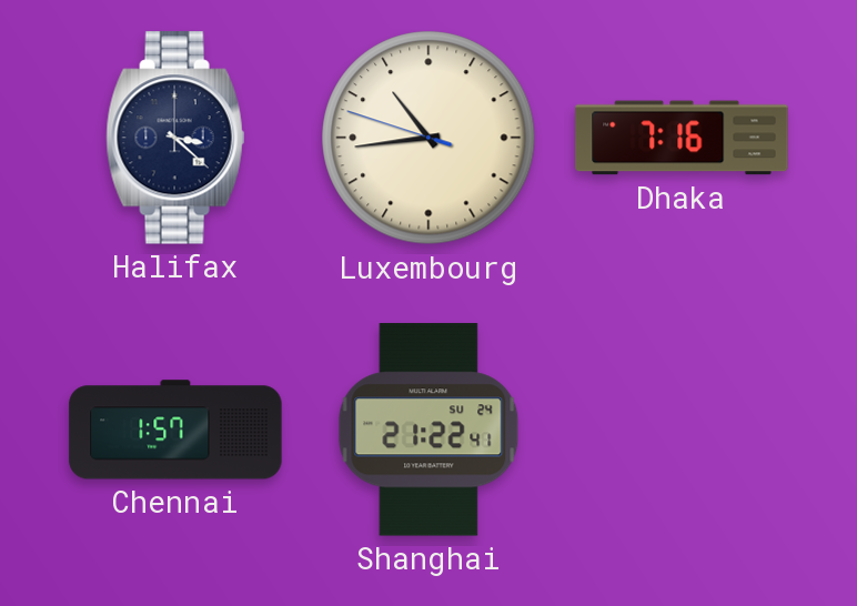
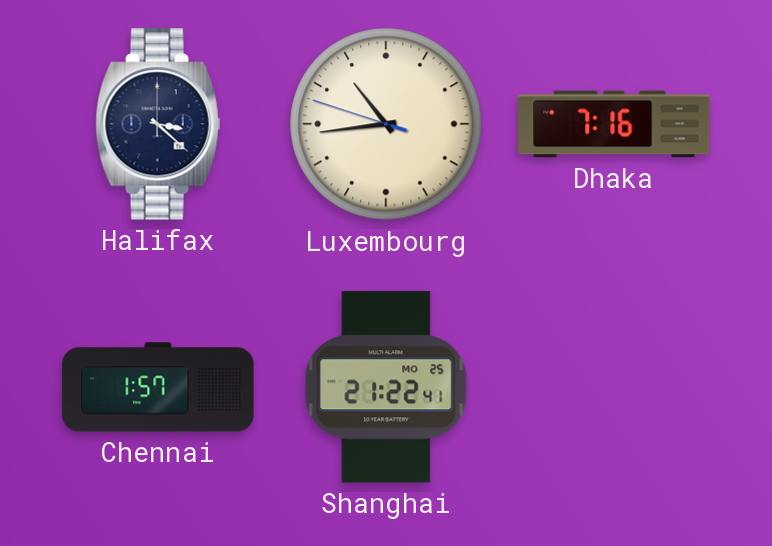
Shanghai date: SU 24 -> MO 25
